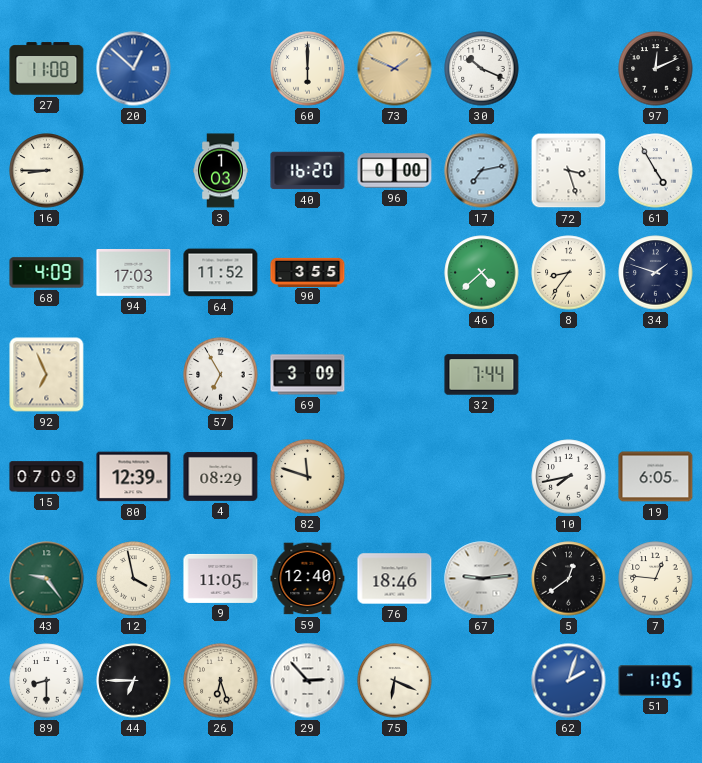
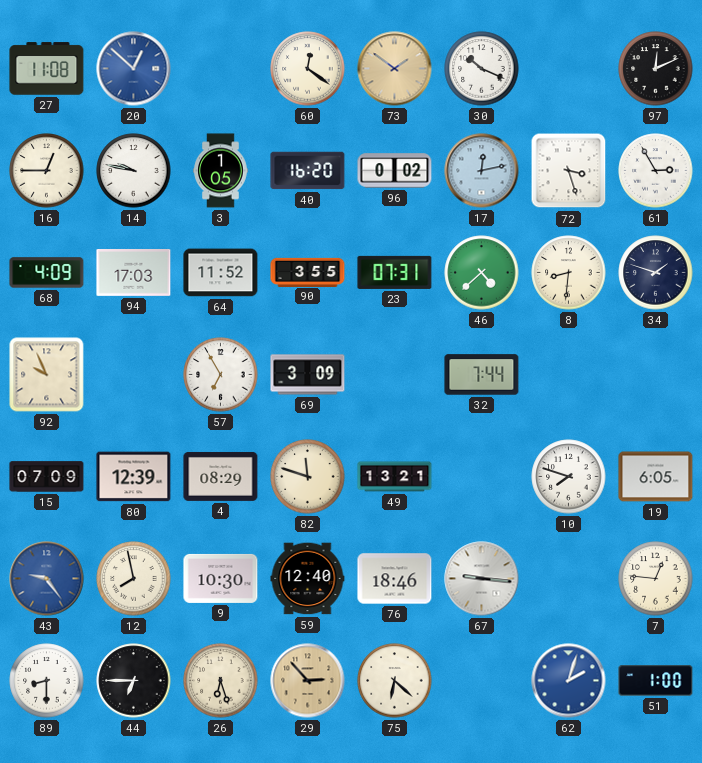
60: 6:00 -> 12:21
73: 1:49 -> 1:51
16: 8:45 -> 12:45
14: none -> 9:47
3: 1:03 -> 1:05
96: 0:00 -> 0:02
17: 7:13 -> 12:13
61: 4:55 -> 2:55
23: none -> 07:31
8: 8:36 -> 8:31
92: 6:56 -> 9:56
49: none -> 13:21
10: 7:43 -> 7:48
43 dial: green -> blue
12: 3:58 -> 7:58
9: 11:05 -> 10:30
67: 9:14 -> 9:16
5: 12:39 -> none
29 dial: white -> champagne
75: 6:19 -> 6:22
51: 1:05 -> 1:00
